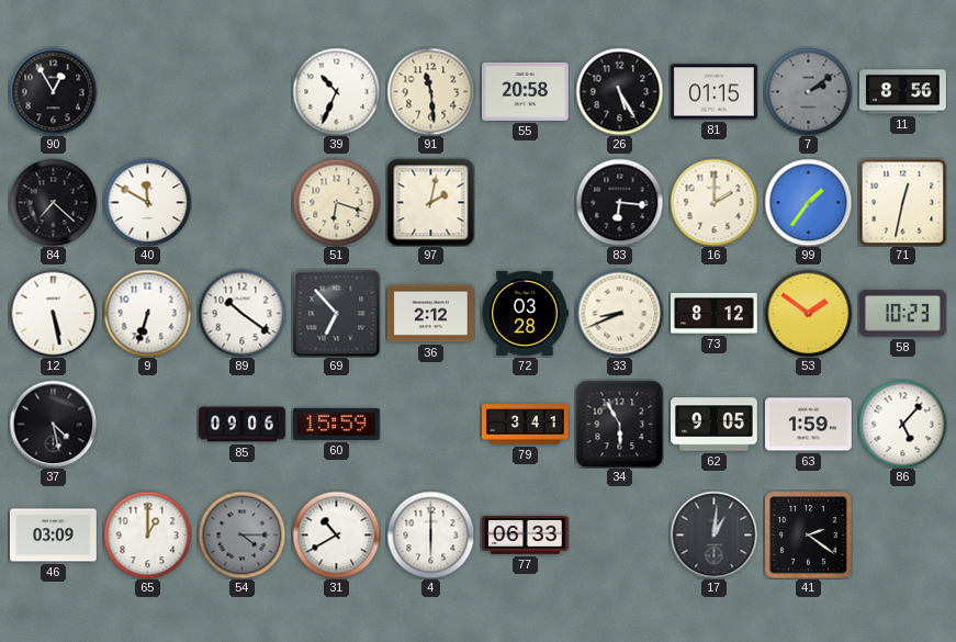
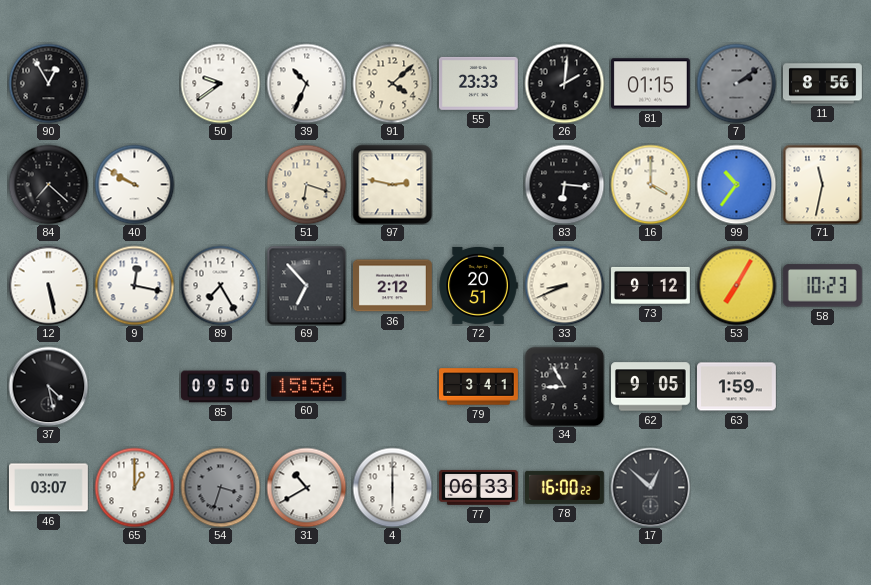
50: none -> 9:39
91: 11:29 -> 4:08
55: 20:58 -> 23:33
26: 5:25 -> 2:01
40: 11:50 -> 9:50
97: 2:02 -> 2:47
16: 2:00 -> 4:00
99: 1:36 -> 10:36
71: 12:32 -> 11:32
9: 6:33 -> 12:17
89: 10:21 -> 7:25
72: 03:28 -> 20:51
73: 8:12 -> 9:12
53: 1:51 -> 7:05
85: 09:06 -> 09:50
60: 15:59 -> 15:56
34: 5:55 -> 8:55
86: 5:07 -> none
46: 03:09 -> 03:07
54: 4:15 -> 3:33
78: none -> 16:00
17: 1:01 -> 12:52
41: 2:21 -> none
